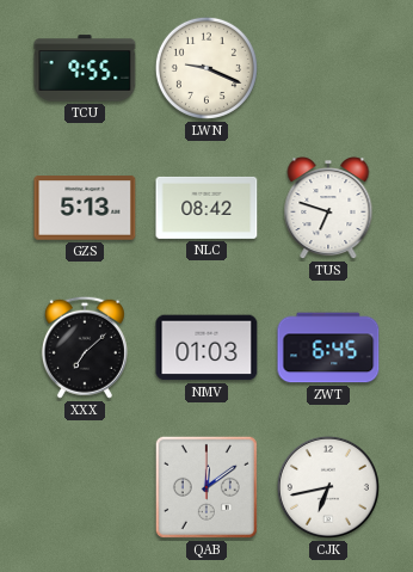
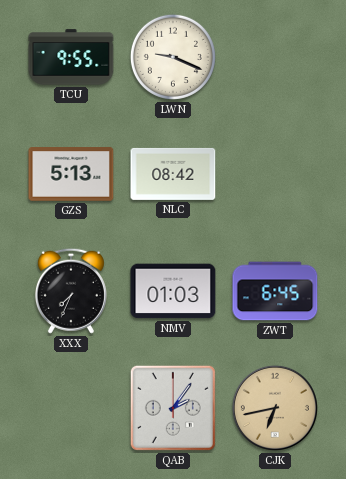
TUS: 6:48 -> none
XXX: 7:08 -> 7:34
QAB: 12:09 -> 2:06
CJK dial: white -> champagne
